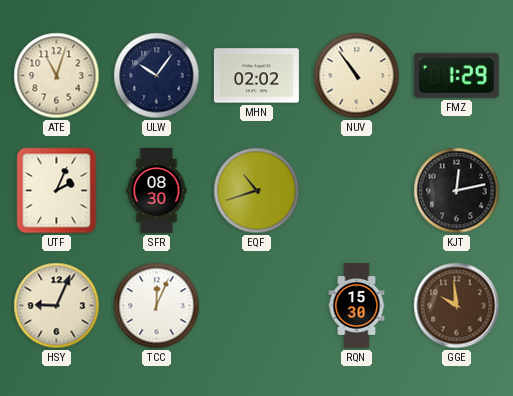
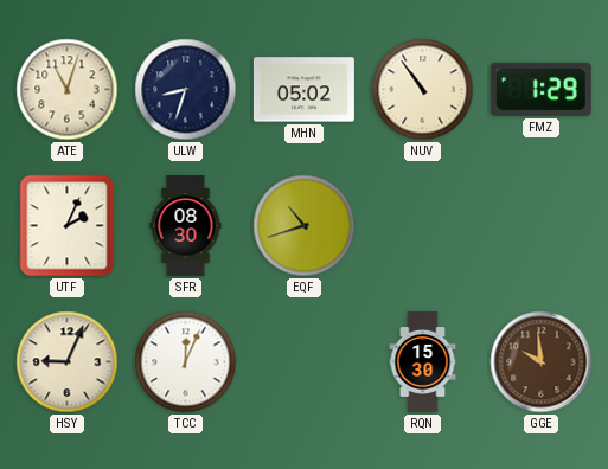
ULW: 10:06 -> 8:33
MHN: 02:02 -> 05:02
KJT: 12:13 -> none
